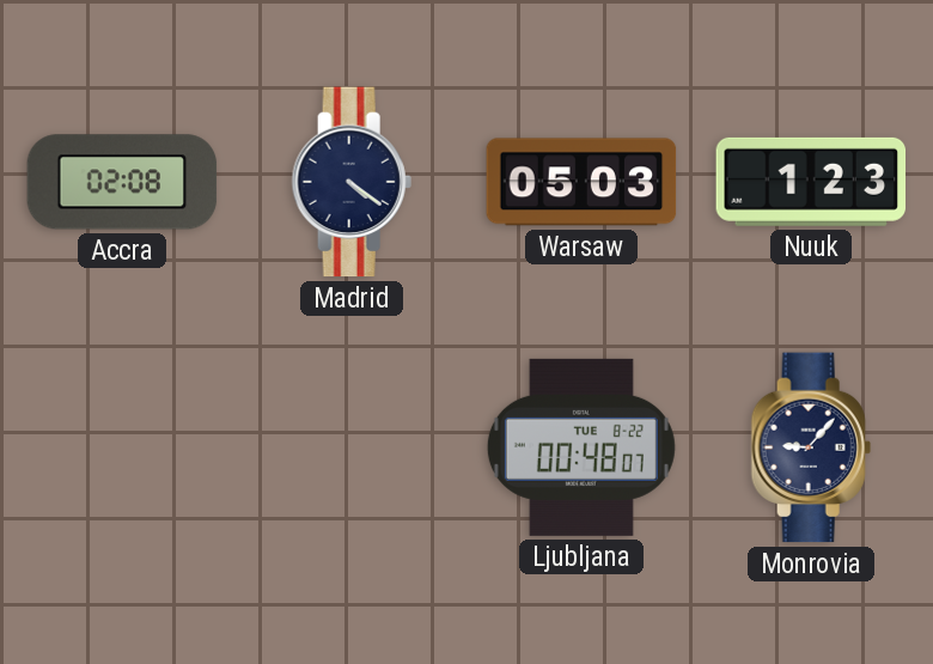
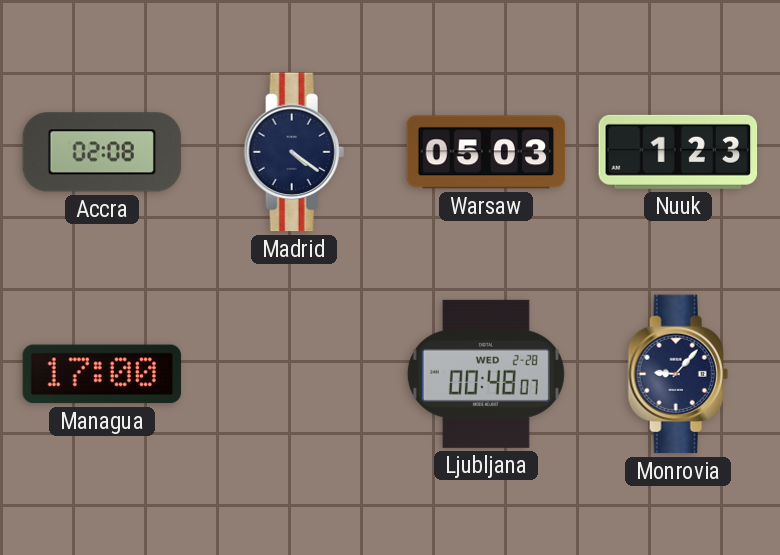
Managua: none -> 17:00
Ljubljana date: TUE 8-22 -> WED 2-28
